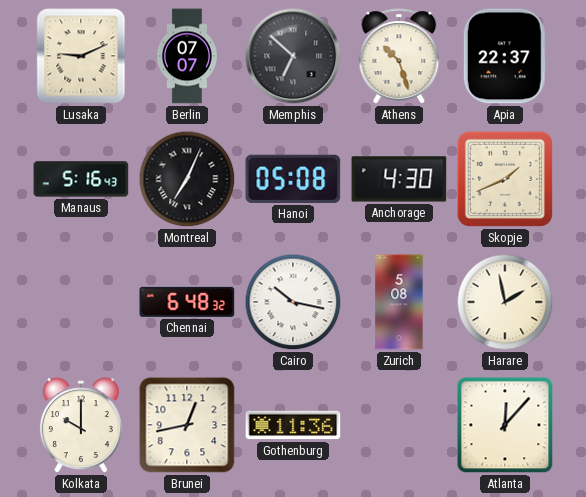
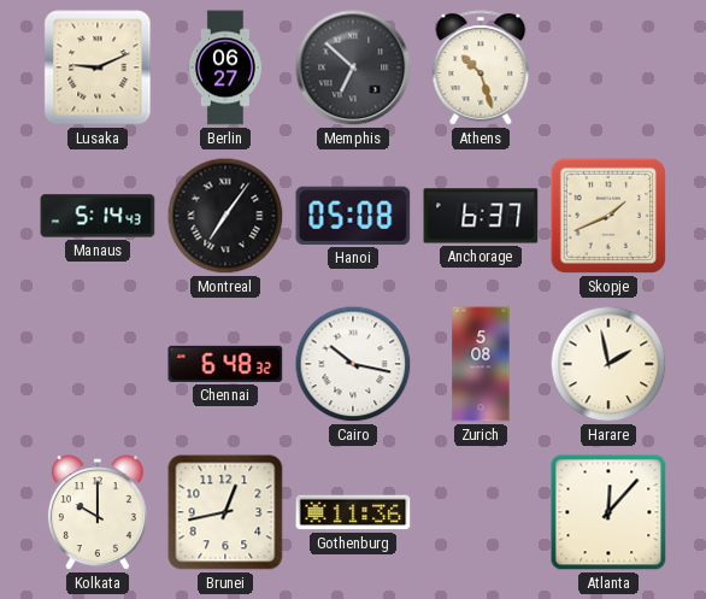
Berlin: 07:07 -> 06:27
Apia: 22:37 -> none
Manaus: 5:16 -> 5:14
Montreal: 7:04 -> 7:06
Anchorage: 4:30 -> 6:37
